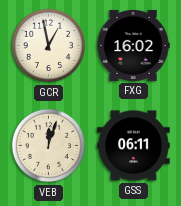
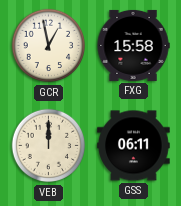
FXG: 16:02 -> 15:58
VEB: 12:03 -> 12:00
